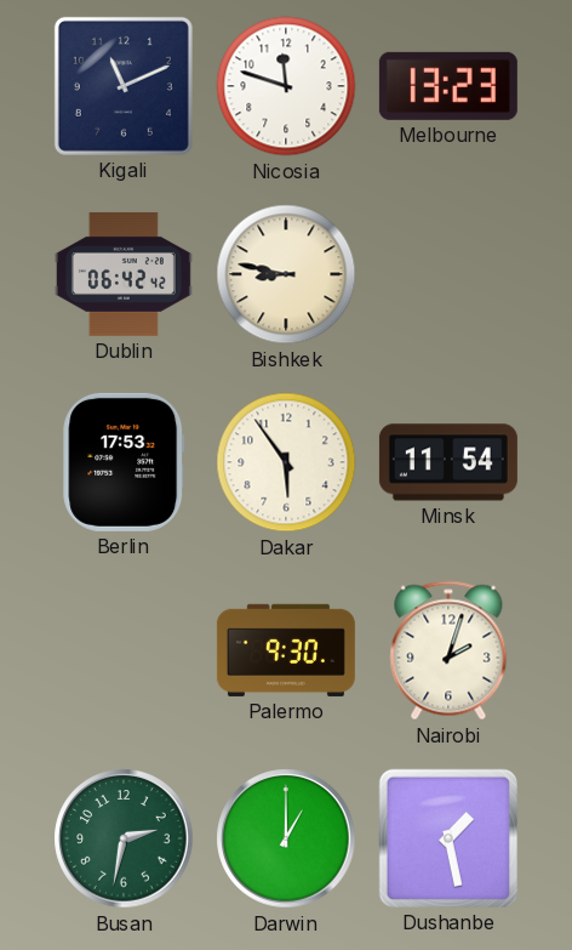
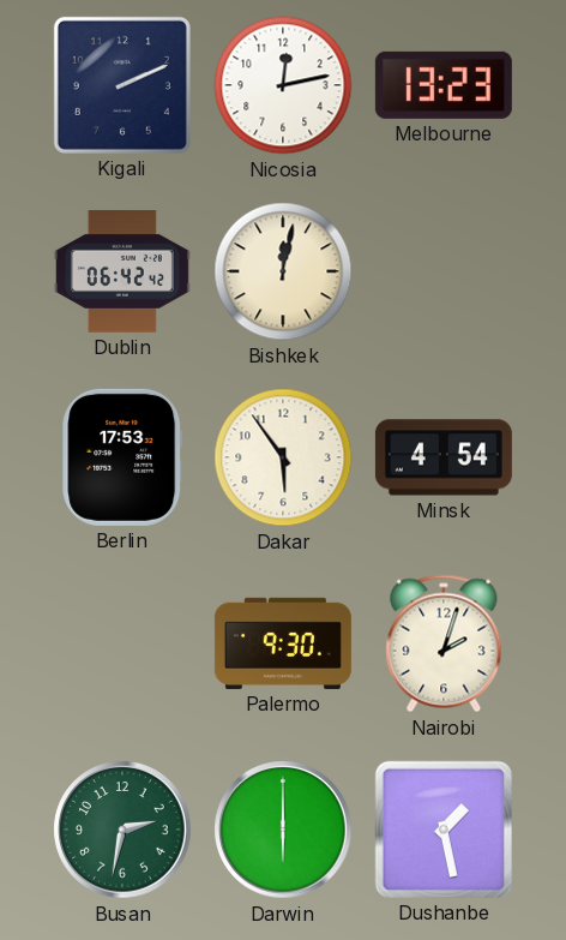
Kigali: 11:11 -> 2:11
Nicosia: 11:48 -> 12:13
Bishkek: 8:47 -> 12:02
Minsk: 11:54 -> 4:54
Darwin: 1:00 -> 6:00
